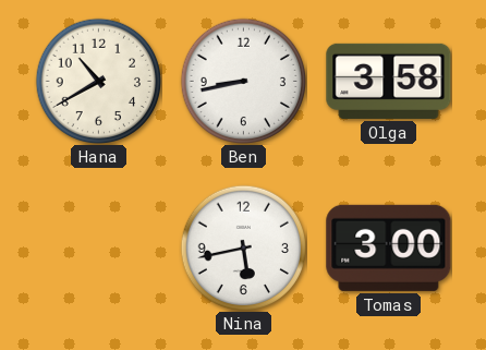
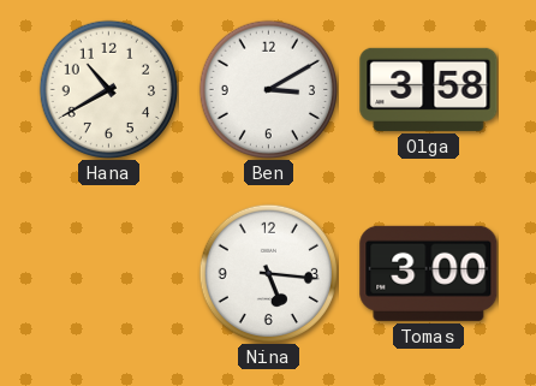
Ben: 8:43 -> 3:10
Nina: 5:43 -> 5:16
